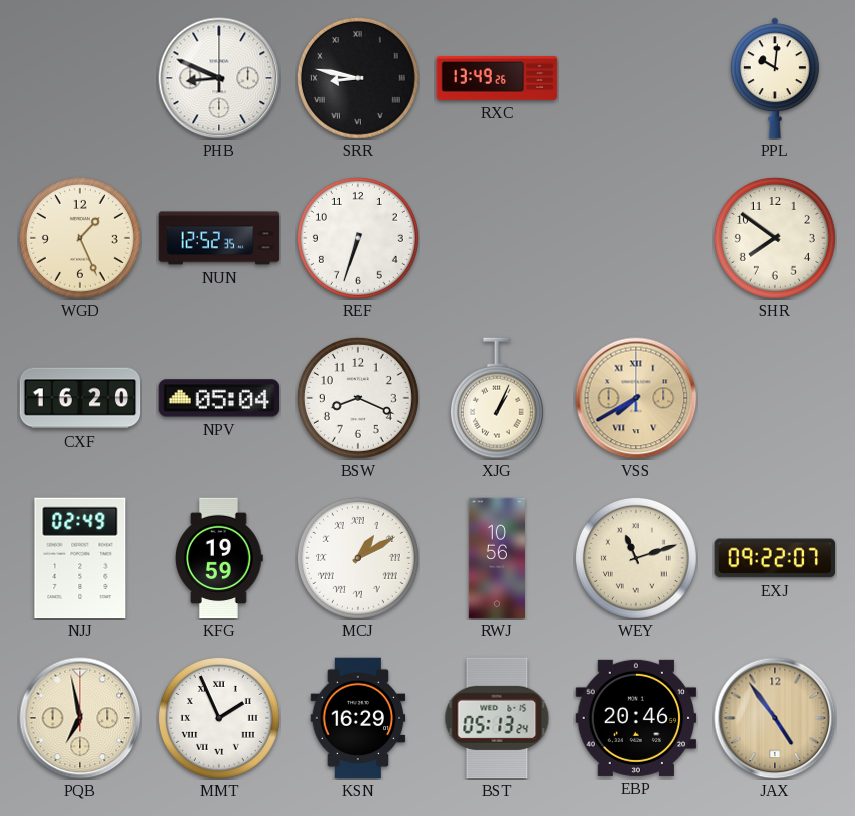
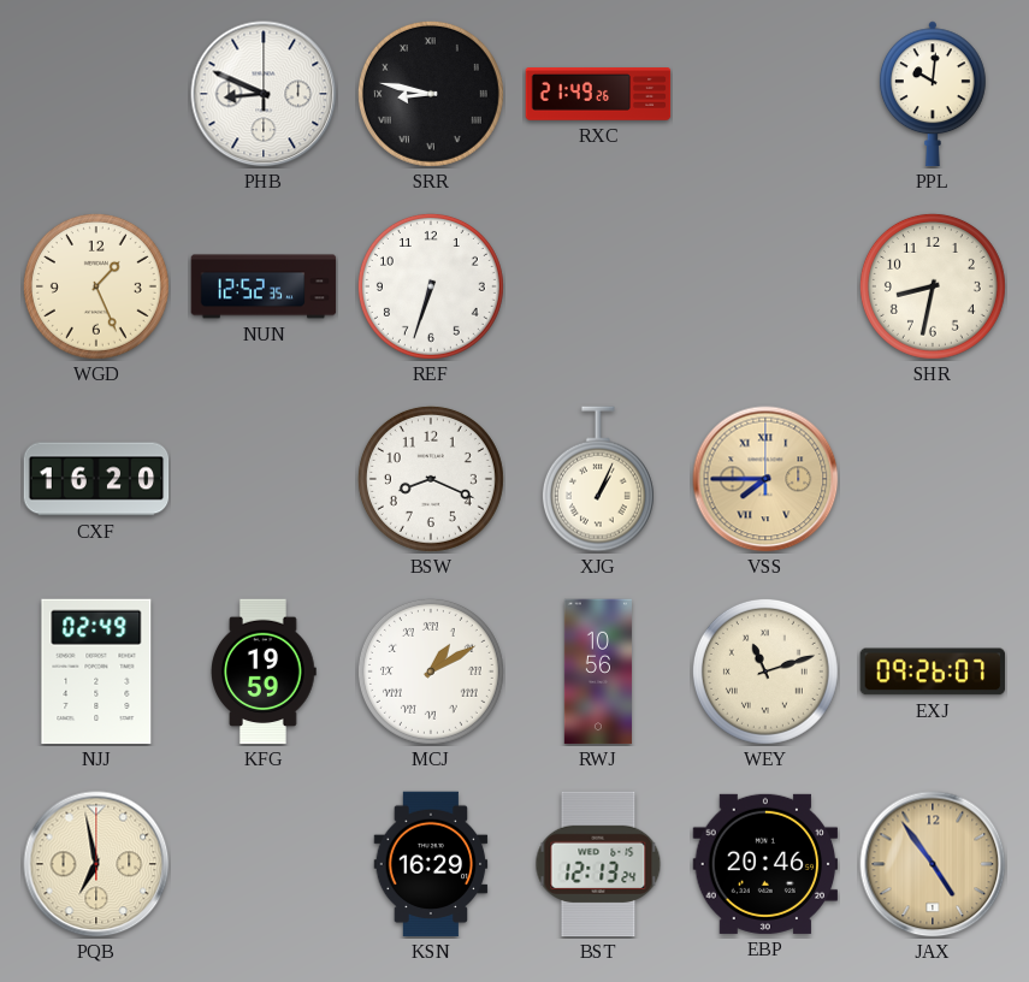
RXC: 13:49 -> 21:49
SHR: 7:51 -> 8:32
NPV: 05:04 -> none
VSS: 7:40 -> 7:45
EXJ: 09:22 -> 09:26
MMT: 1:56 -> none
BST: 05:13 -> 12:13
